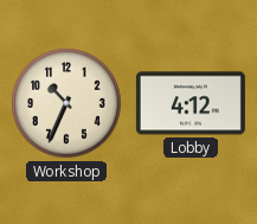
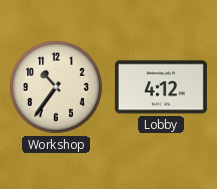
Workshop: 10:34 -> 10:36
